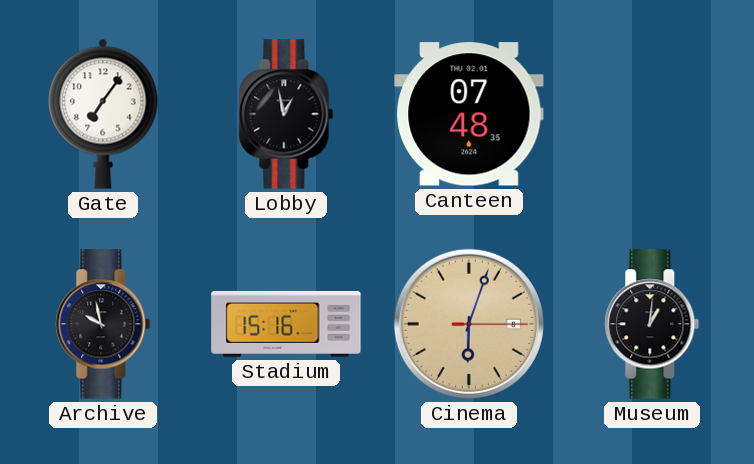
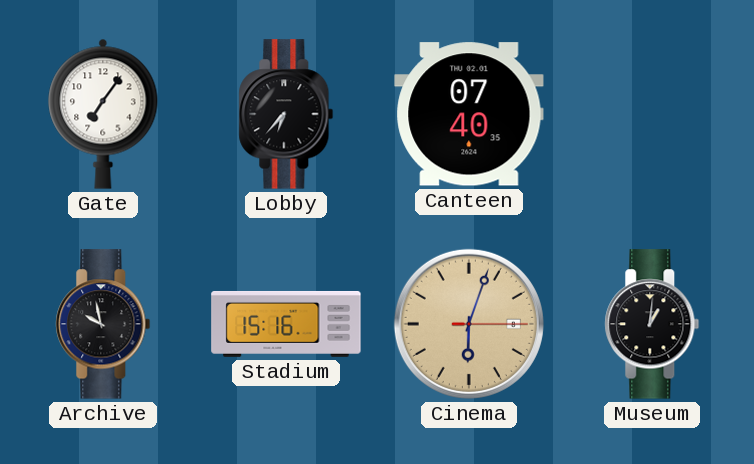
Lobby: 12:58 -> 6:37
Canteen: 07:48 -> 07:40
